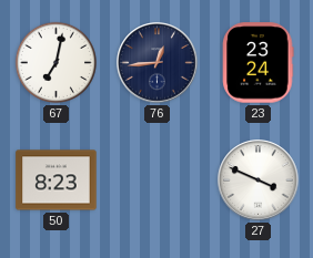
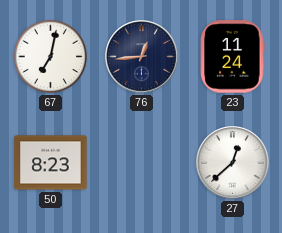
23: 23:24 -> 11:24
27: 3:49 -> 12:38
